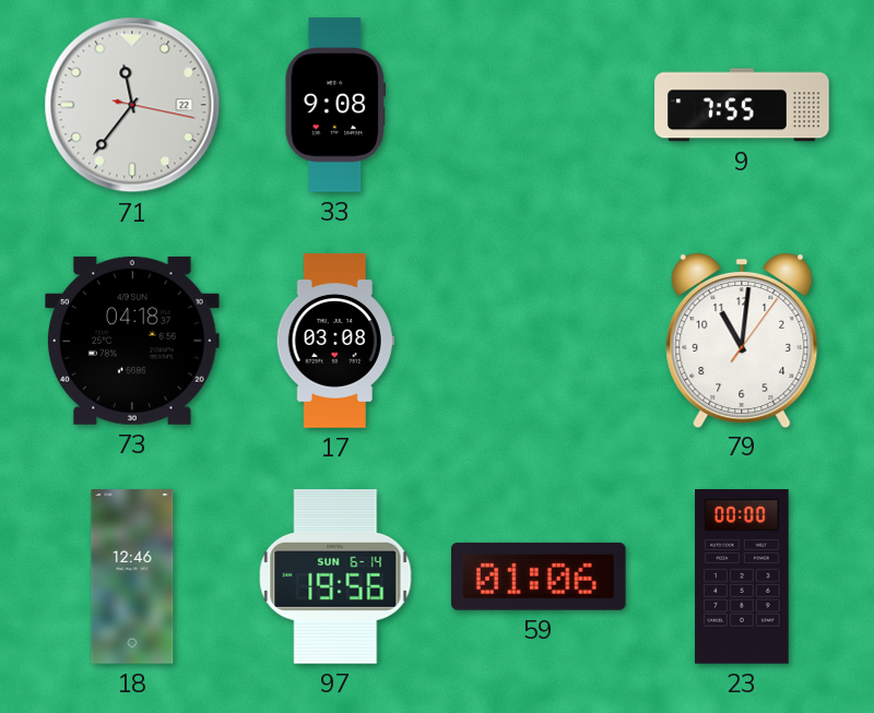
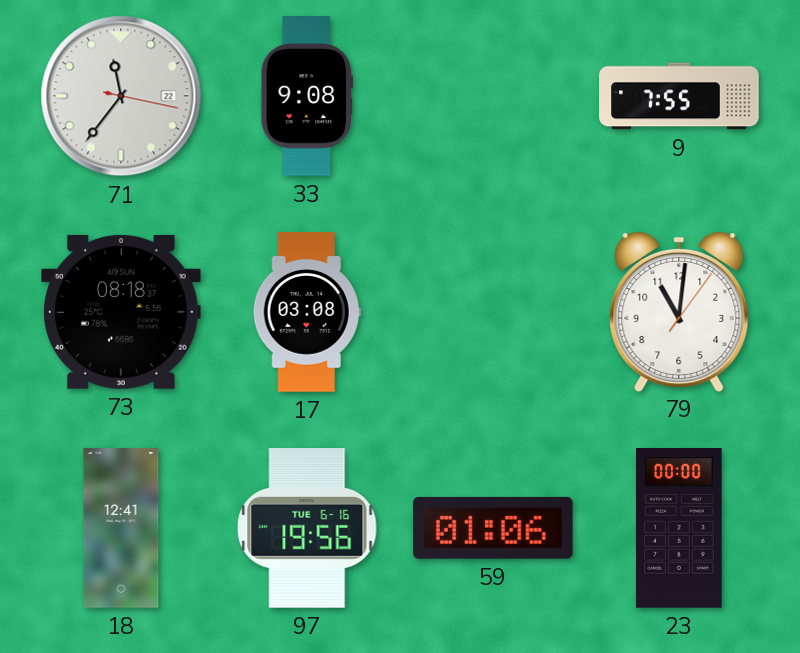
73: 04:18 -> 08:18
18: 12:46 -> 12:41
97 date: SUN 6-14 -> TUE 6-16
